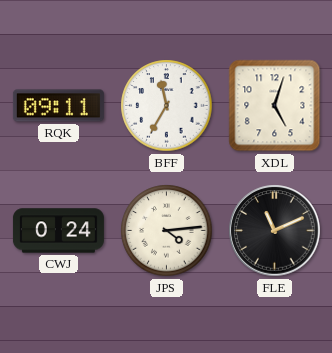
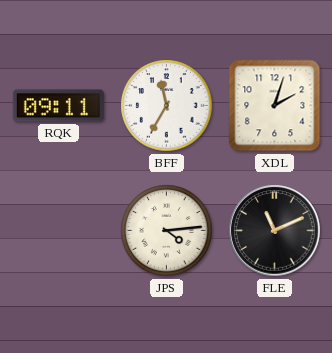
XDL: 5:03 -> 2:03
CWJ: 0:24 -> none
